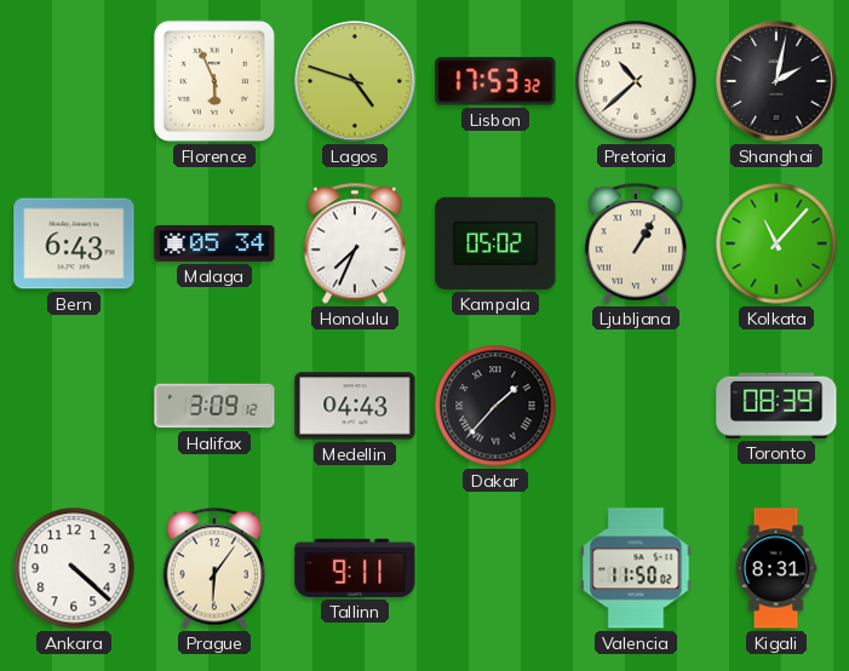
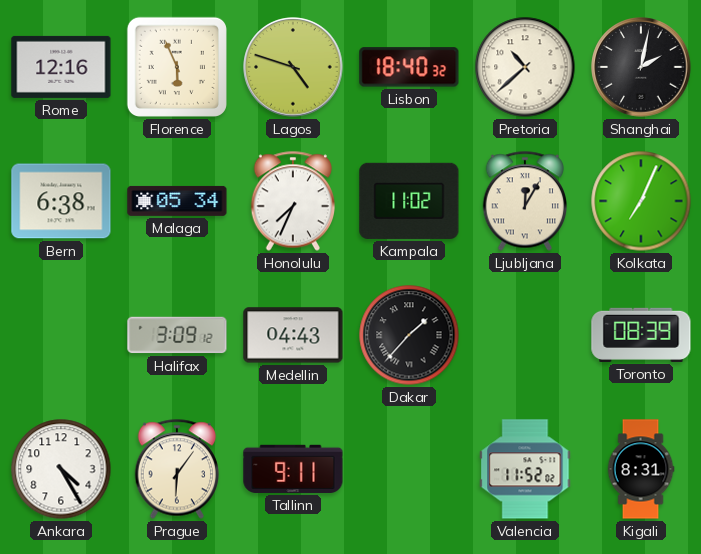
Rome: none -> 12:16
Lisbon: 17:53 -> 18:40
Bern: 6:43 -> 6:38
Kampala: 05:02 -> 11:02
Ljubljana: 1:05 -> 12:05
Kolkata: 11:07 -> 7:04
Ankara: 4:22 -> 4:25
Valencia: 11:50 -> 11:52
